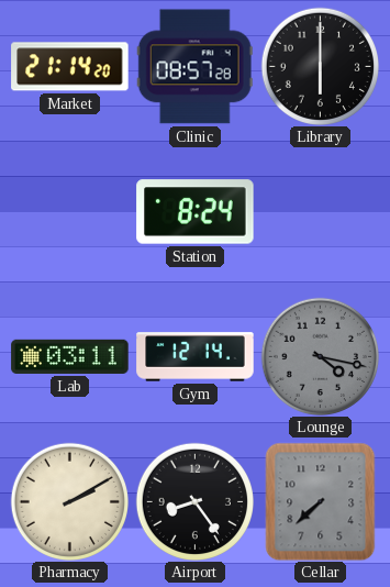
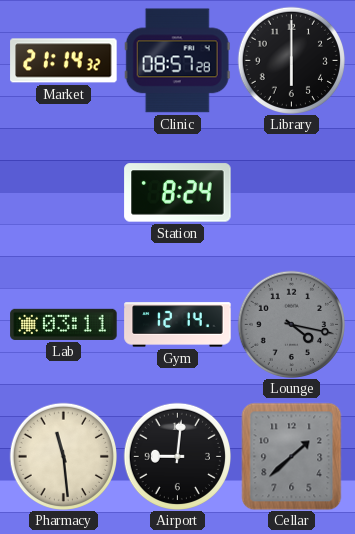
Market: 21:14:20 -> 21:14:32
Pharmacy: 2:10 -> 11:29
Airport: 8:24 -> 9:01
Cellar: 7:38 -> 1:38
